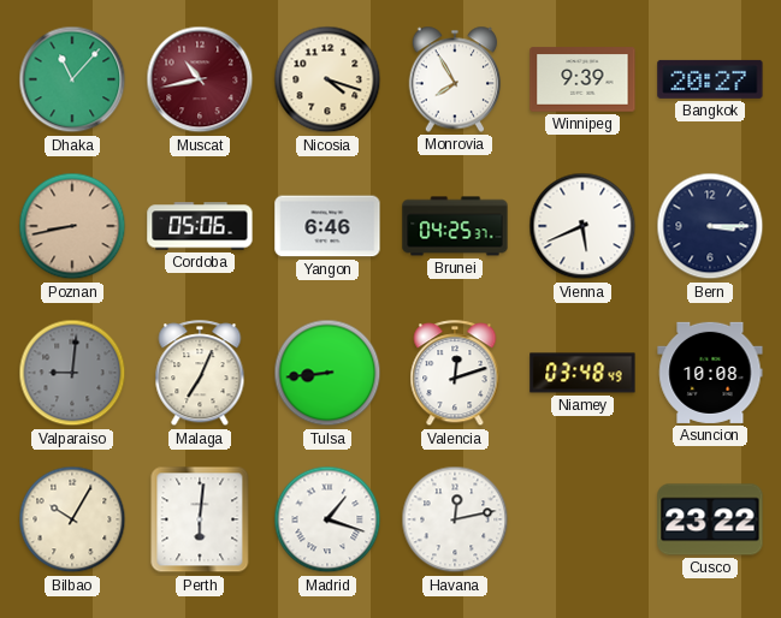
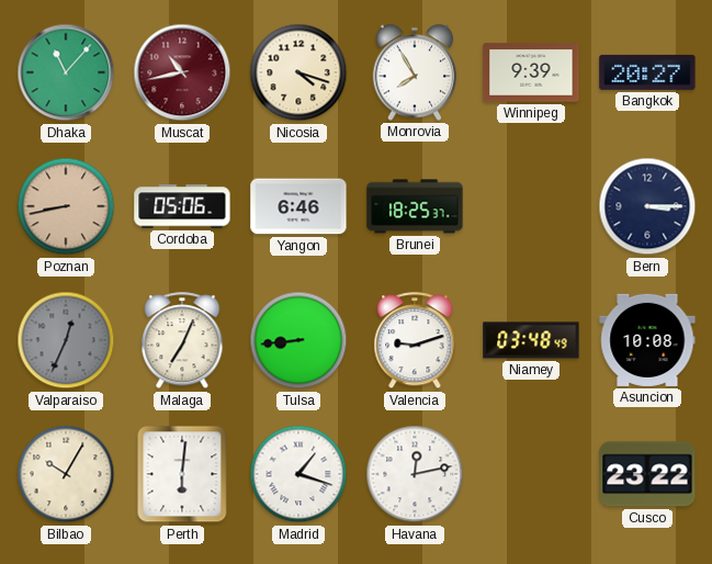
Brunei: 04:25 -> 18:25
Vienna: 5:41 -> none
Valparaiso: 9:01 -> 12:34
Valencia: 12:12 -> 9:12
